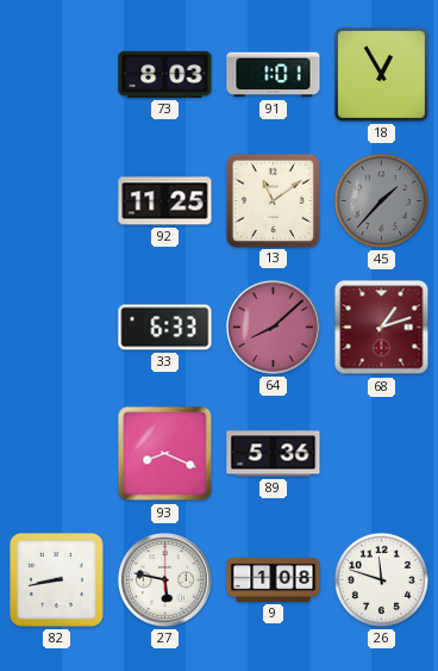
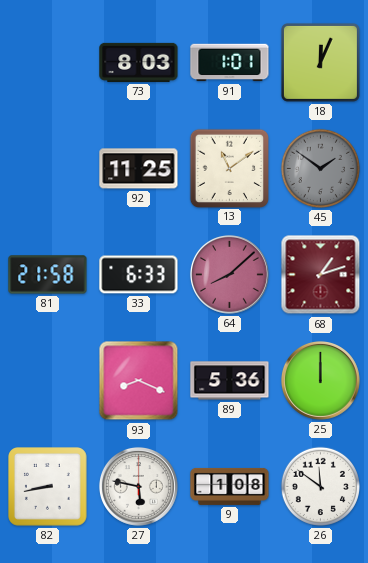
18: 12:55 -> 12:04
45: 1:37 -> 1:51
81: none -> 21:58
25: none -> 12:00
26: 11:48 -> 11:51
